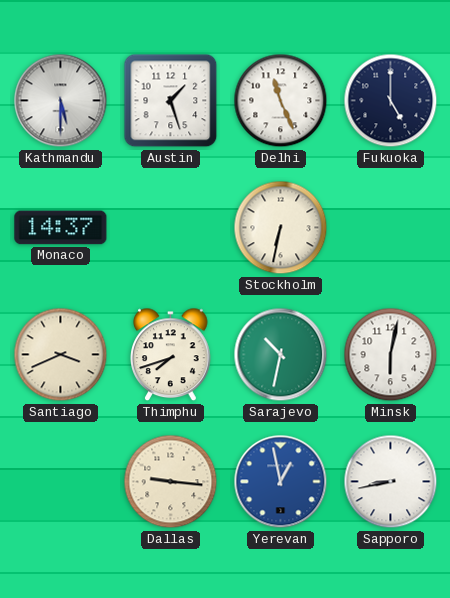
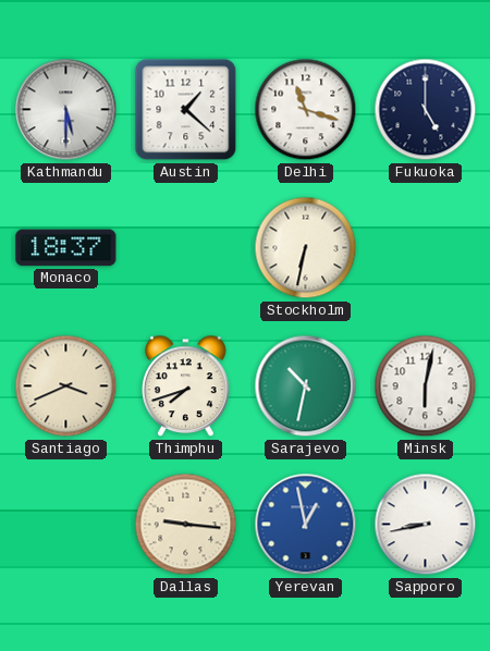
Austin: 1:27 -> 1:22
Delhi: 11:26 -> 11:18
Monaco: 14:37 -> 18:37
